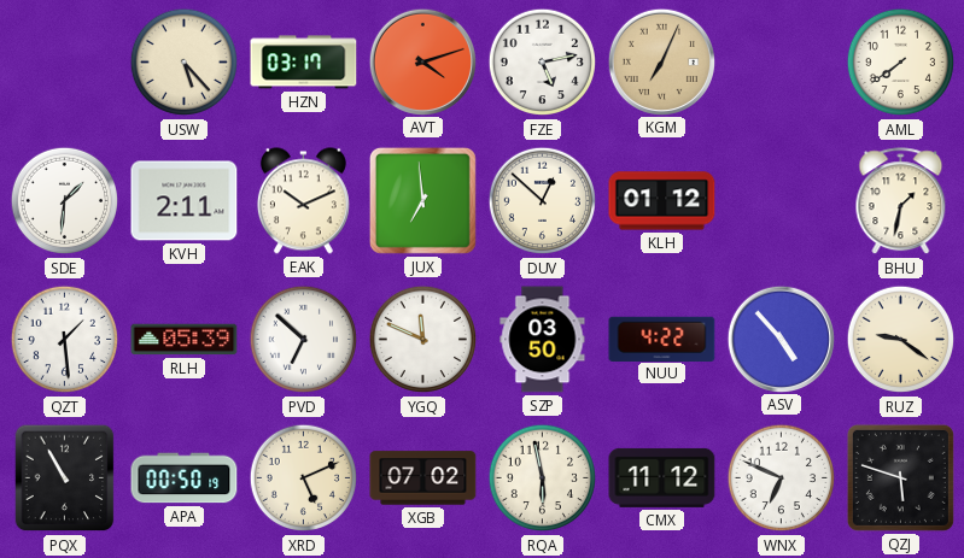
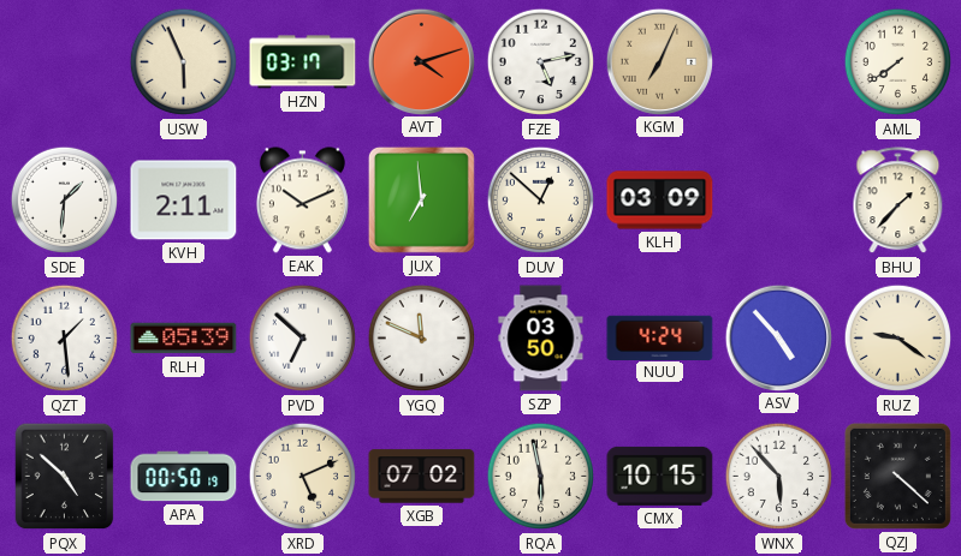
USW: 5:23 -> 5:56
KLH: 01:12 -> 03:09
BHU: 1:32 -> 1:37
NUU: 4:22 -> 4:24
PQX: 10:55 -> 4:52
CMX: 11:12 -> 10:15
WNX: 6:49 -> 5:53
QZJ: 5:48 -> 4:22
